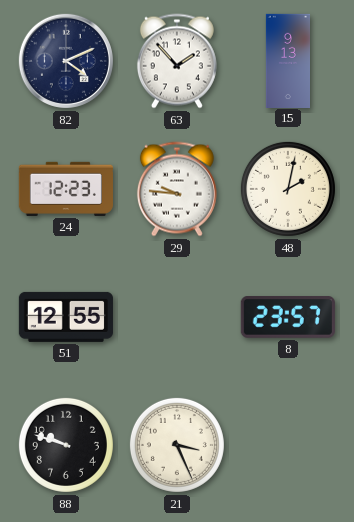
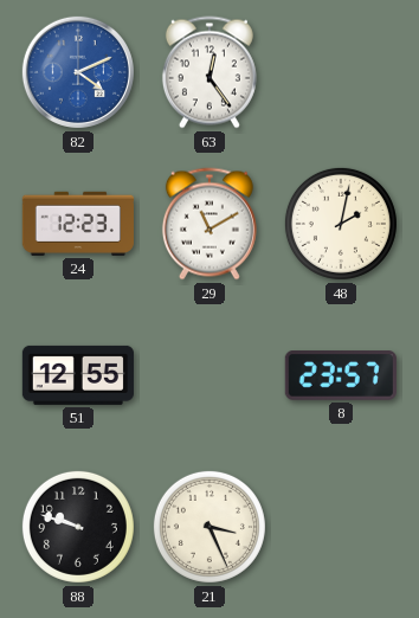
82 dial: navy -> blue
63: 1:53 -> 12:24
15: 9:13 -> none
29: 9:46 -> 11:10
